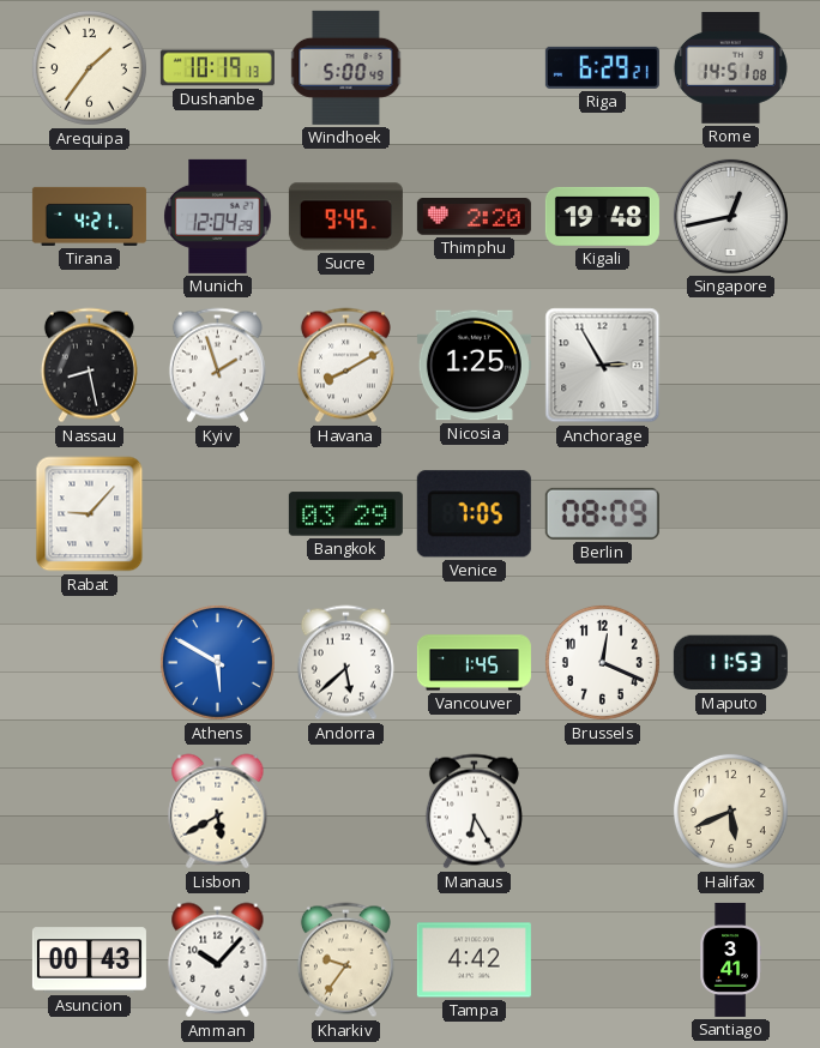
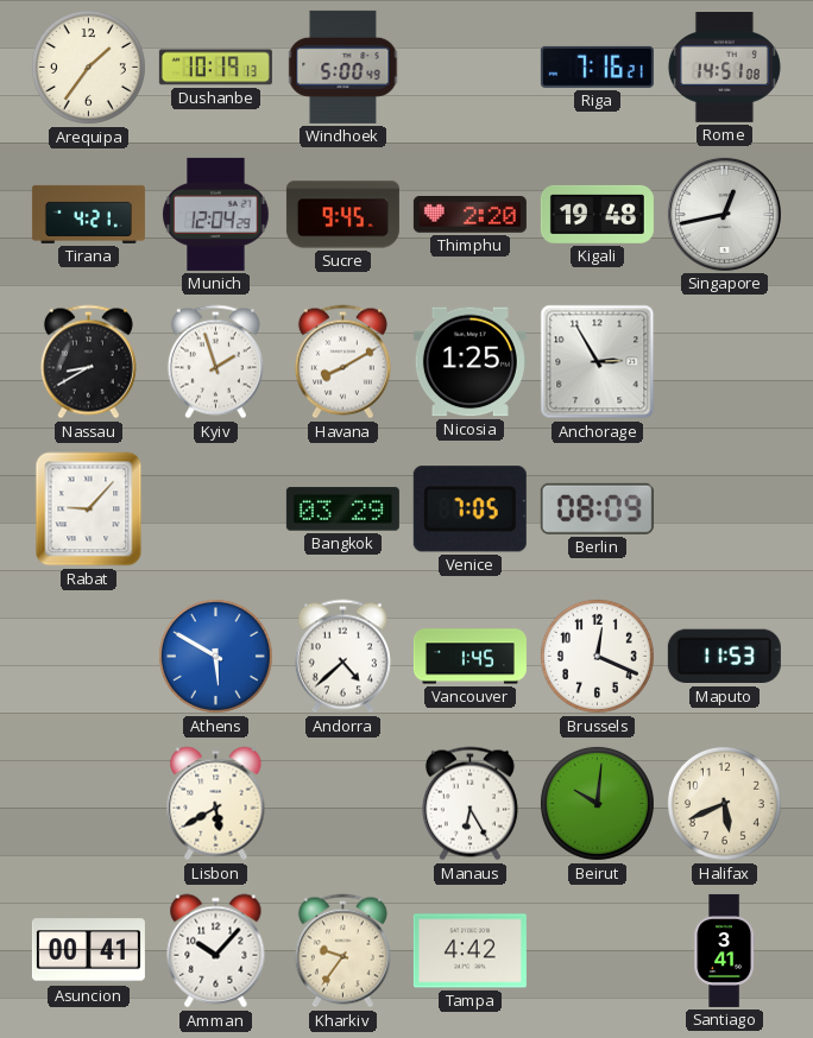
Riga: 6:29 -> 7:16
Nassau: 8:28 -> 8:40
Andorra: 5:38 -> 4:38
Beirut: none -> 10:01
Asuncion: 00:43 -> 00:41
